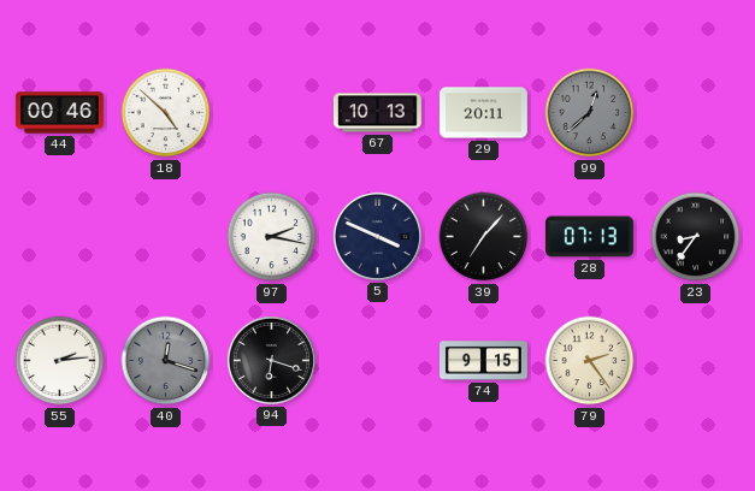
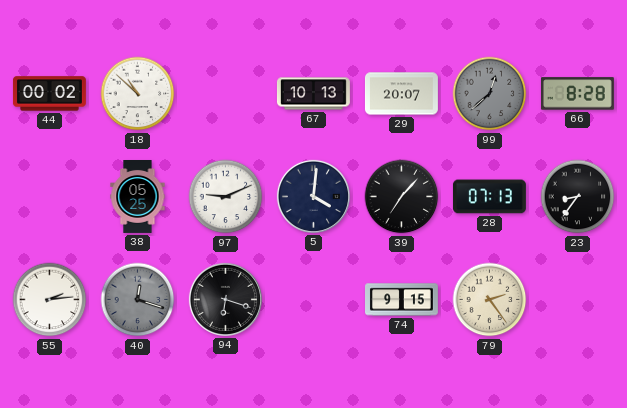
44: 00:46 -> 00:02
18: 4:52 -> 10:52
29: 20:11 -> 20:07
66: none -> 8:28
38: none -> 05:25
97: 2:17 -> 9:11
5: 3:49 -> 4:01
